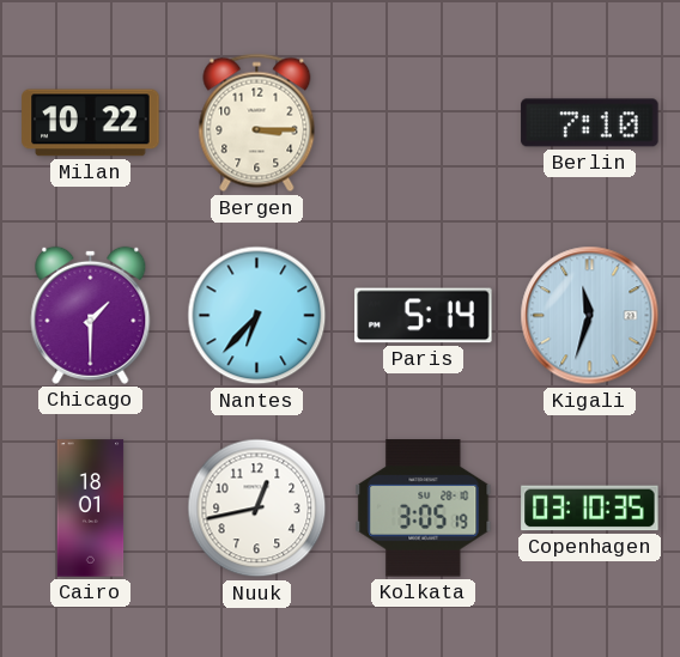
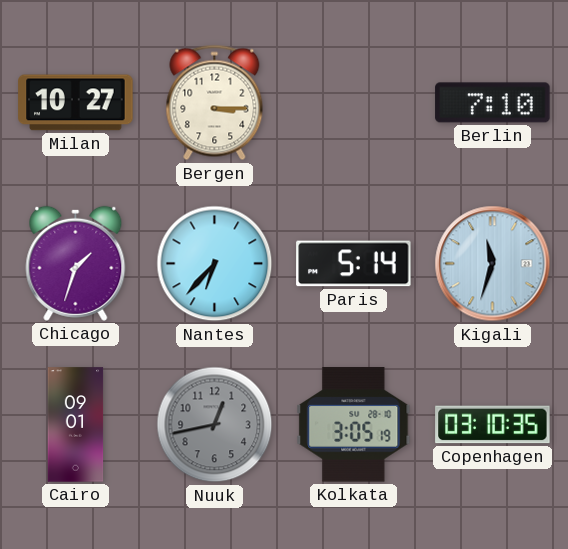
Milan: 10:22 -> 10:27
Chicago: 1:30 -> 1:33
Cairo: 18:01 -> 09:01
Nuuk dial: white -> grey
